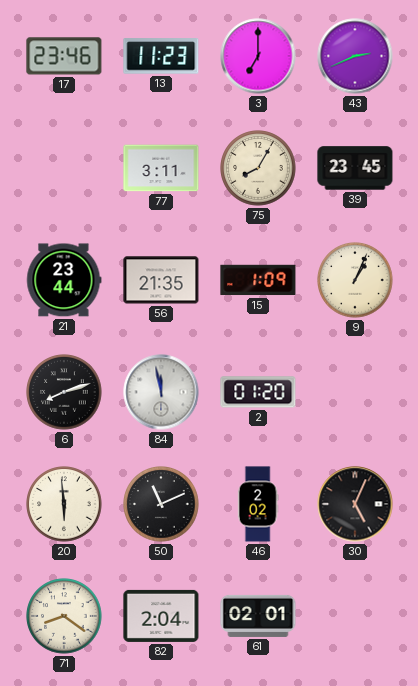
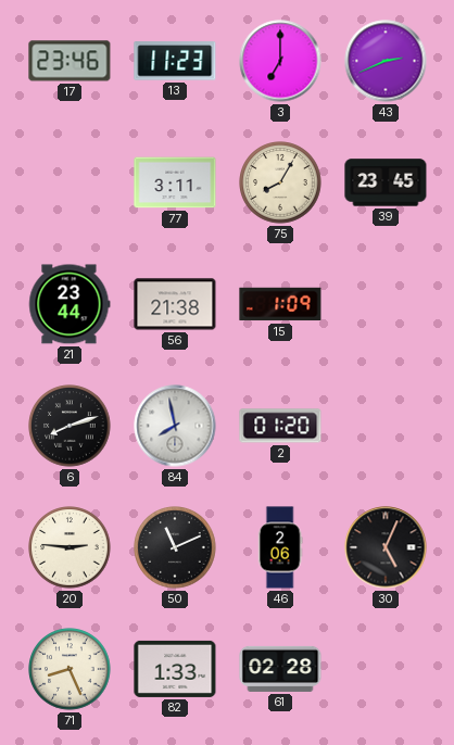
56: 21:35 -> 21:38
9: 1:04 -> none
84: 11:58 -> 7:58
20: 5:59 -> 2:46
46: 2:02 -> 2:06
71: 8:21 -> 8:26
82: 2:04 -> 1:33
61: 02:01 -> 02:28
